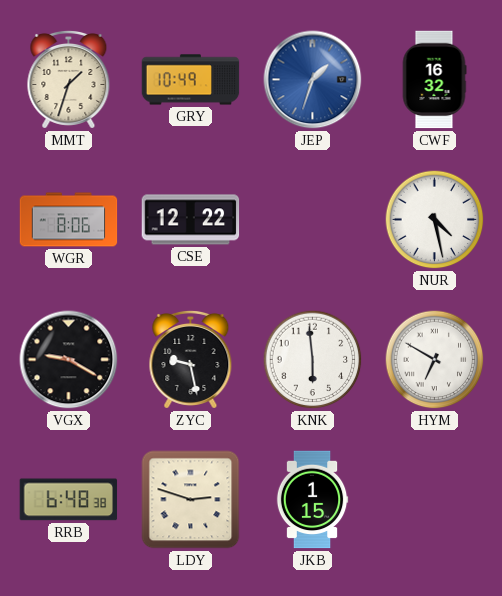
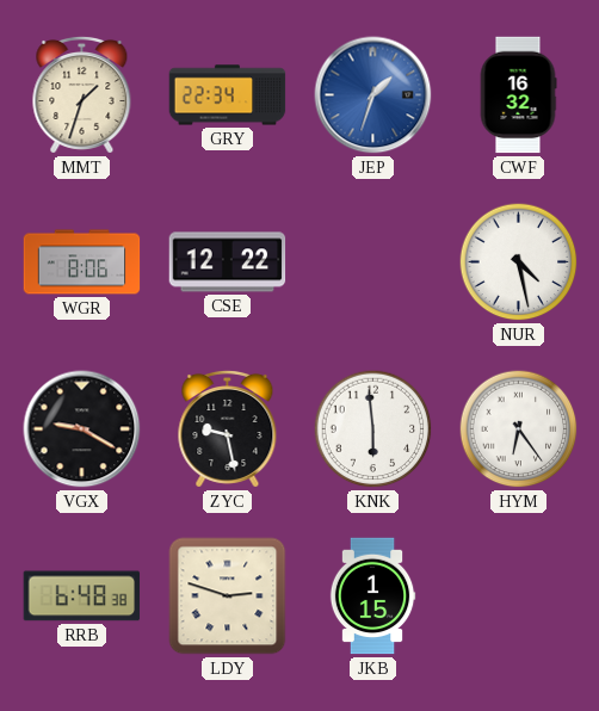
GRY: 10:49 -> 22:34
HYM: 6:50 -> 6:24
